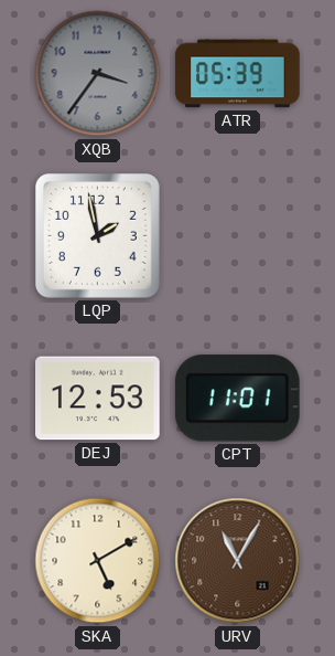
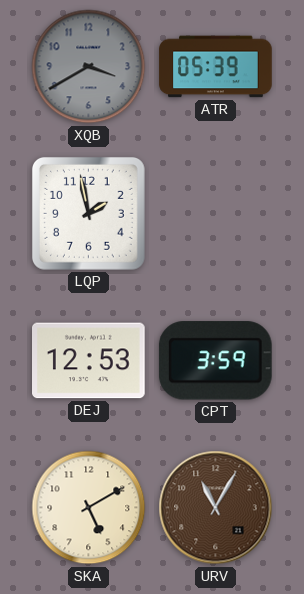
XQB: 3:36 -> 3:40
CPT: 11:01 -> 3:59
